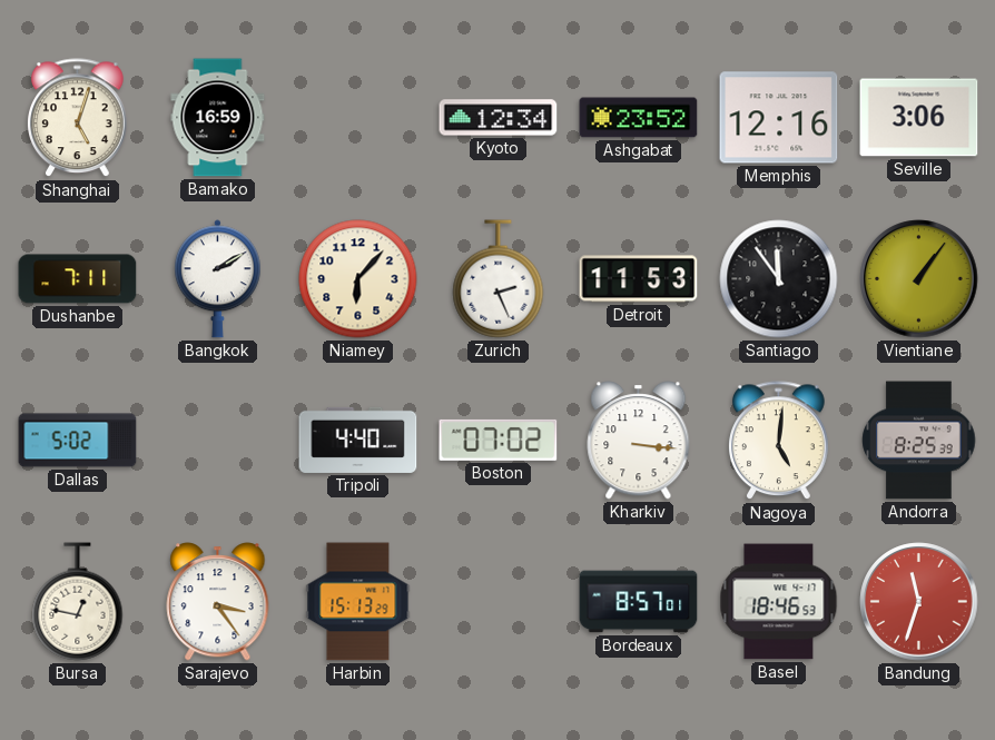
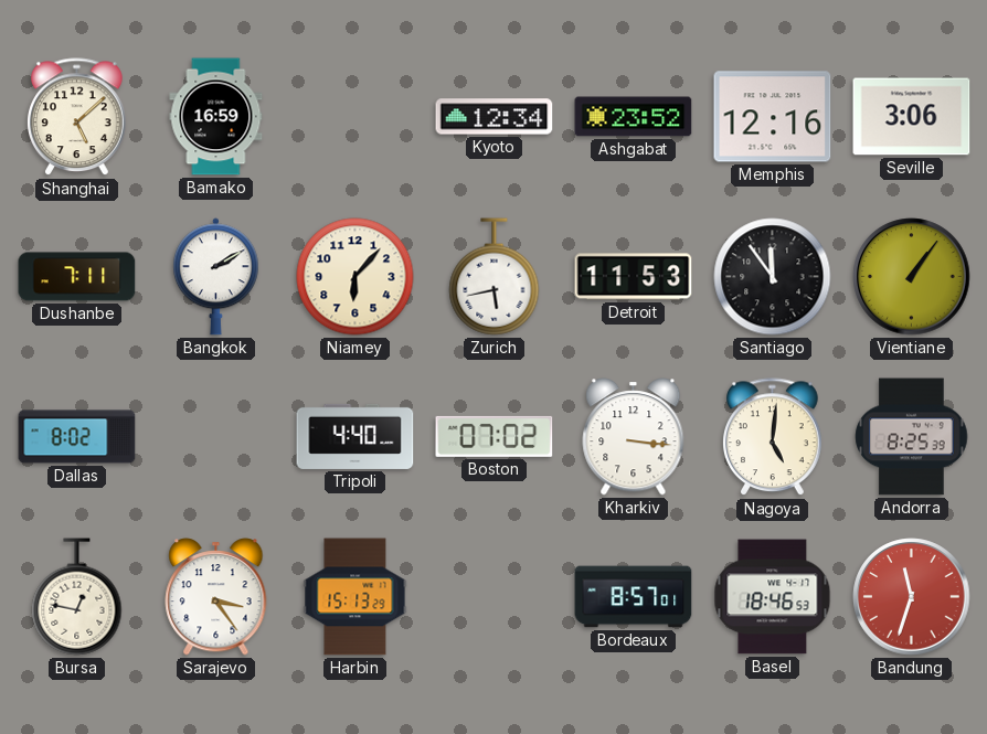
Shanghai: 5:03 -> 5:08
Zurich: 2:26 -> 5:43
Dallas: 5:02 -> 8:02
